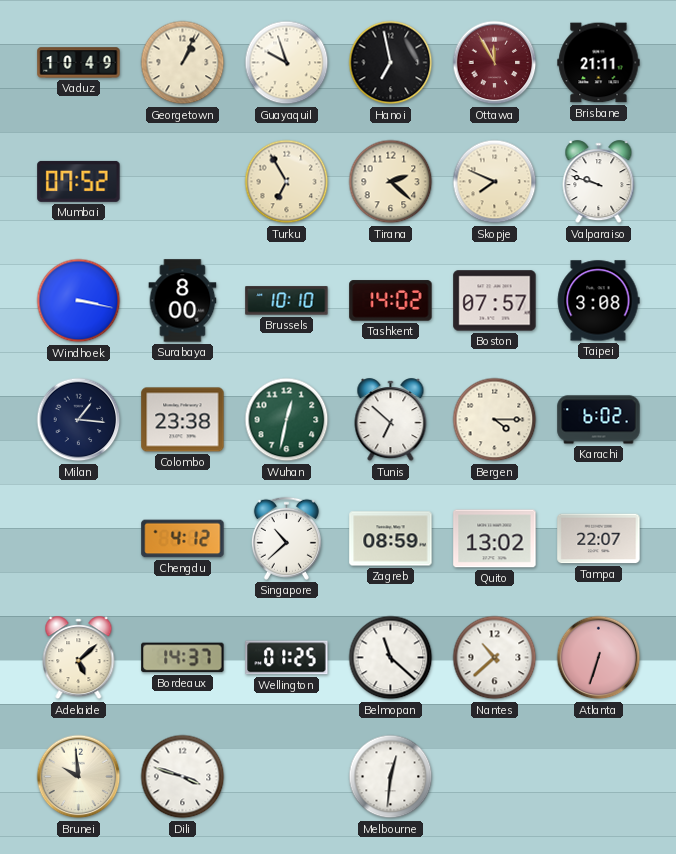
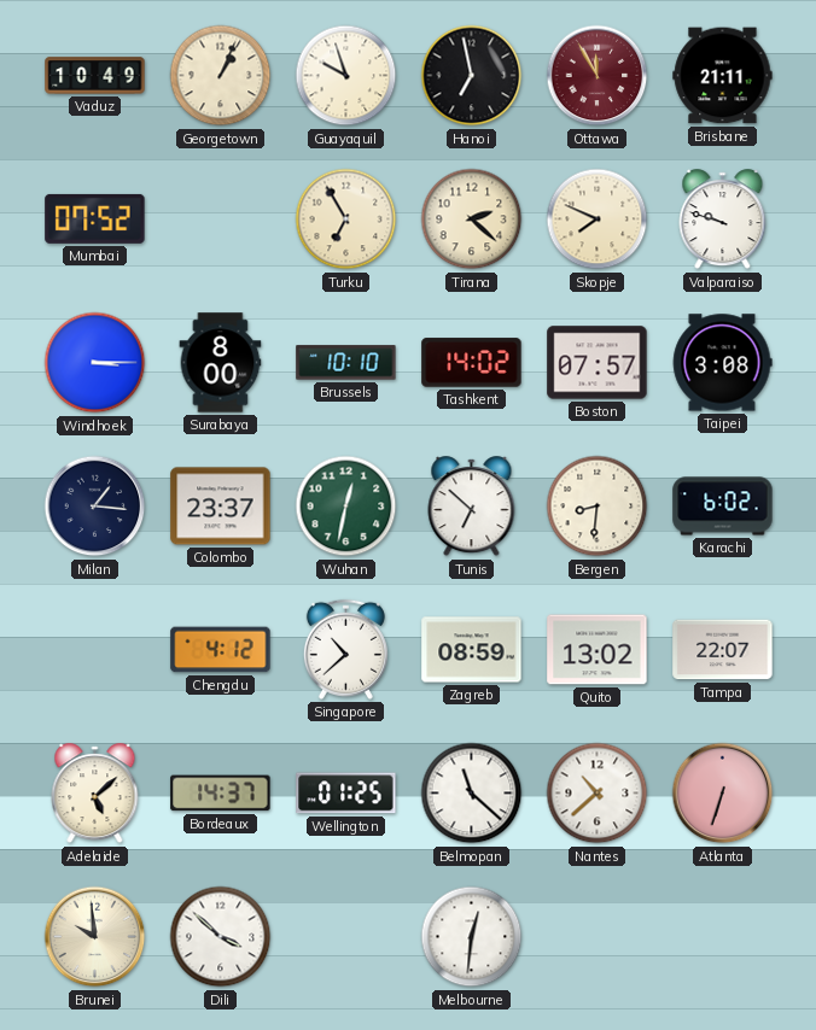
Windhoek: 3:17 -> 3:15
Colombo: 23:38 -> 23:37
Bergen: 4:15 -> 8:31
Dili: 3:48 -> 3:52
